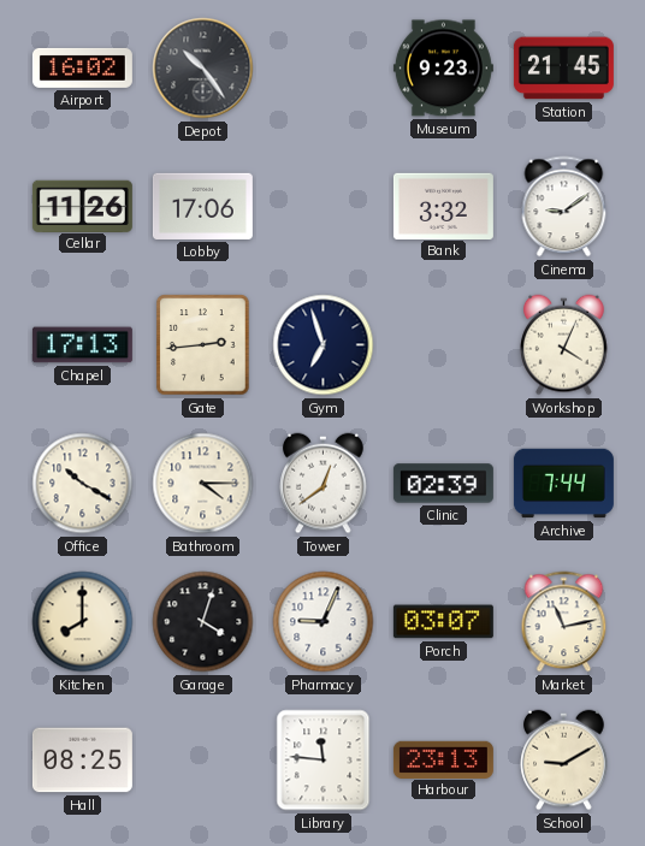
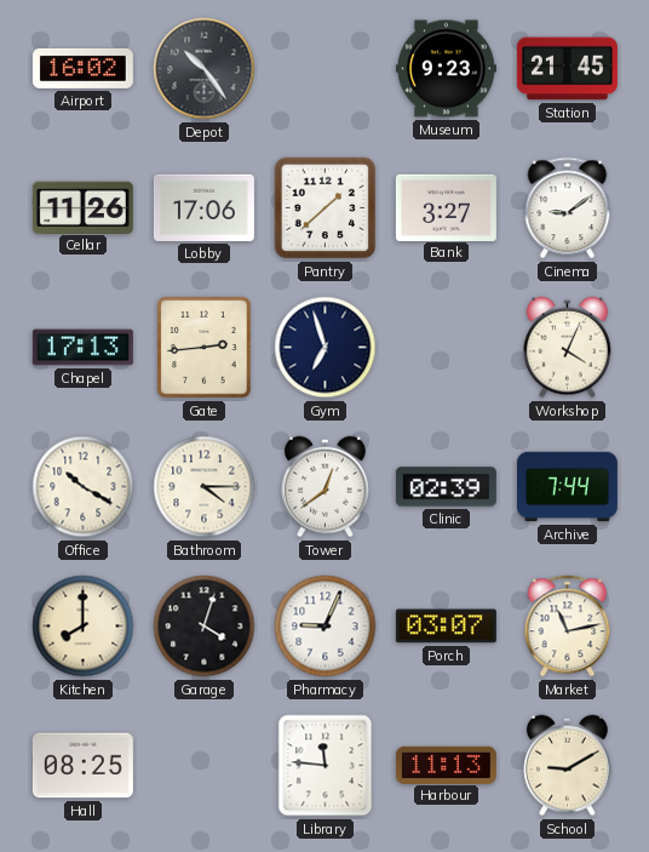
Pantry: none -> 1:38
Bank: 3:32 -> 3:27
Harbour: 23:13 -> 11:13
